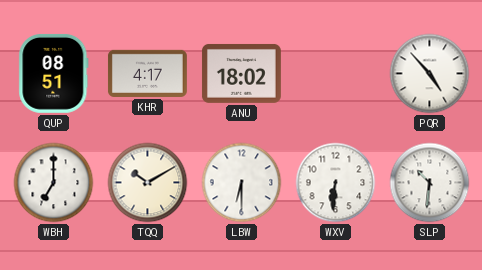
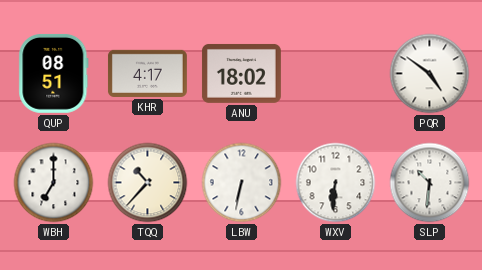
PQR: 4:53 -> 4:51
TQQ: 10:10 -> 10:37
LBW: 6:30 -> 6:32
